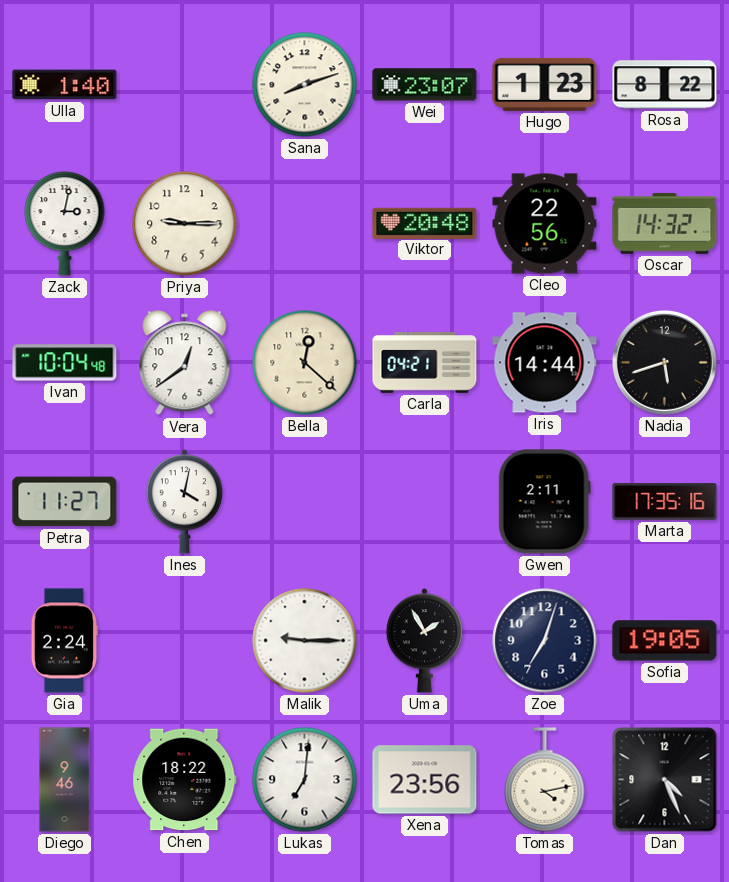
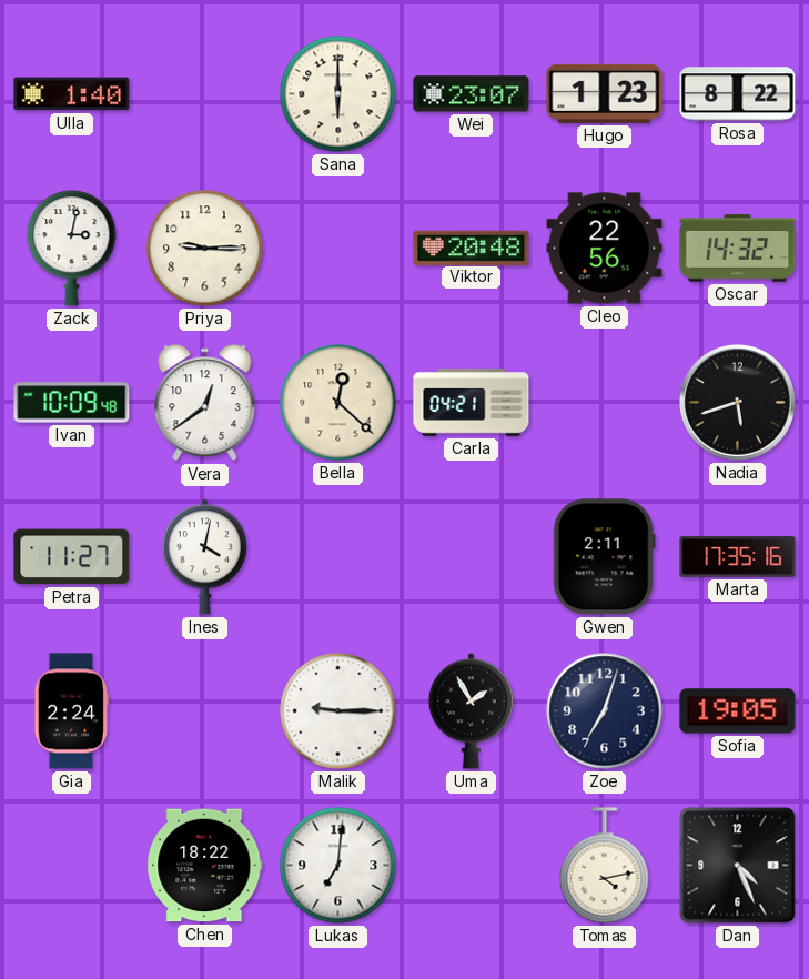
Sana: 8:12 -> 6:00
Ivan: 10:04 -> 10:09
Iris: 14:44 -> none
Diego: 9:46 -> none
Xena: 23:56 -> none
